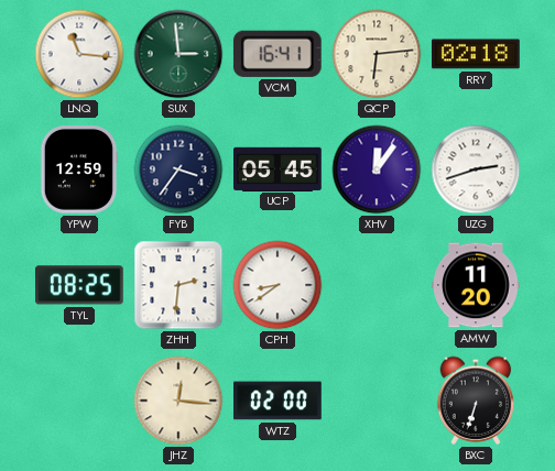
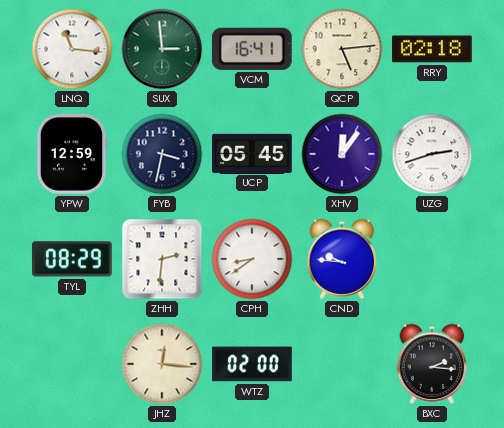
QCP: 6:14 -> 5:14
FYB: 3:36 -> 3:32
TYL: 08:25 -> 08:29
CND: none -> 9:46
AMW: 11:20 -> none
BXC: 6:33 -> 2:16
